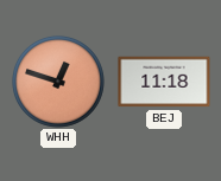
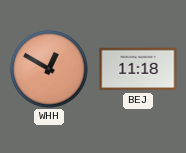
WHH: 12:48 -> 12:50
